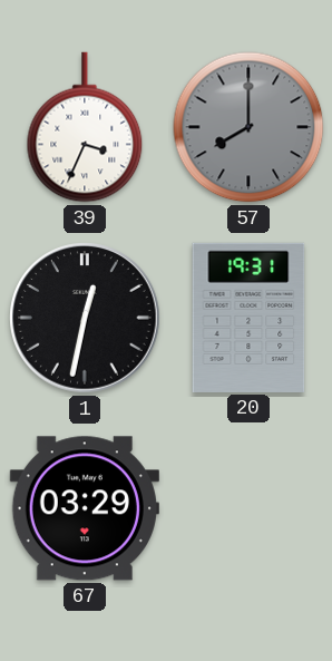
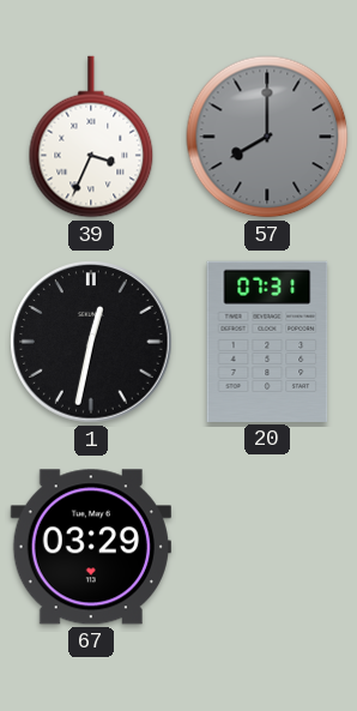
20: 19:31 -> 07:31
